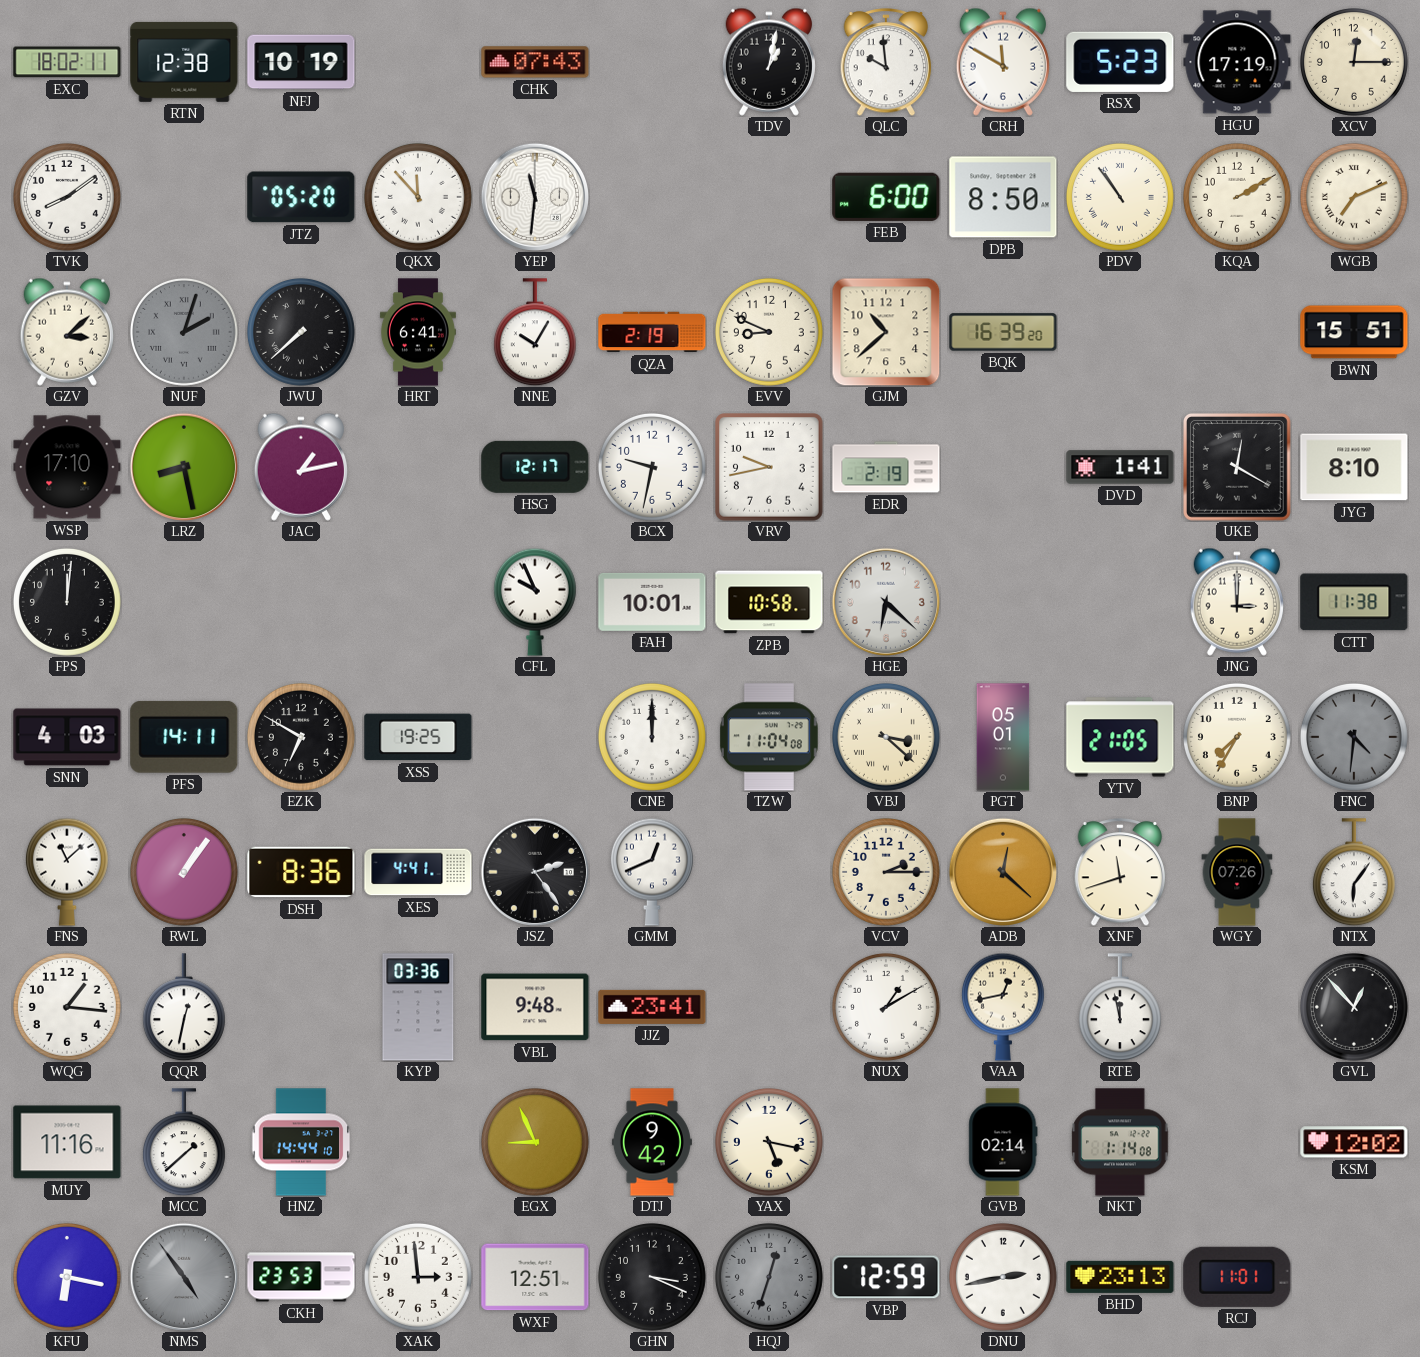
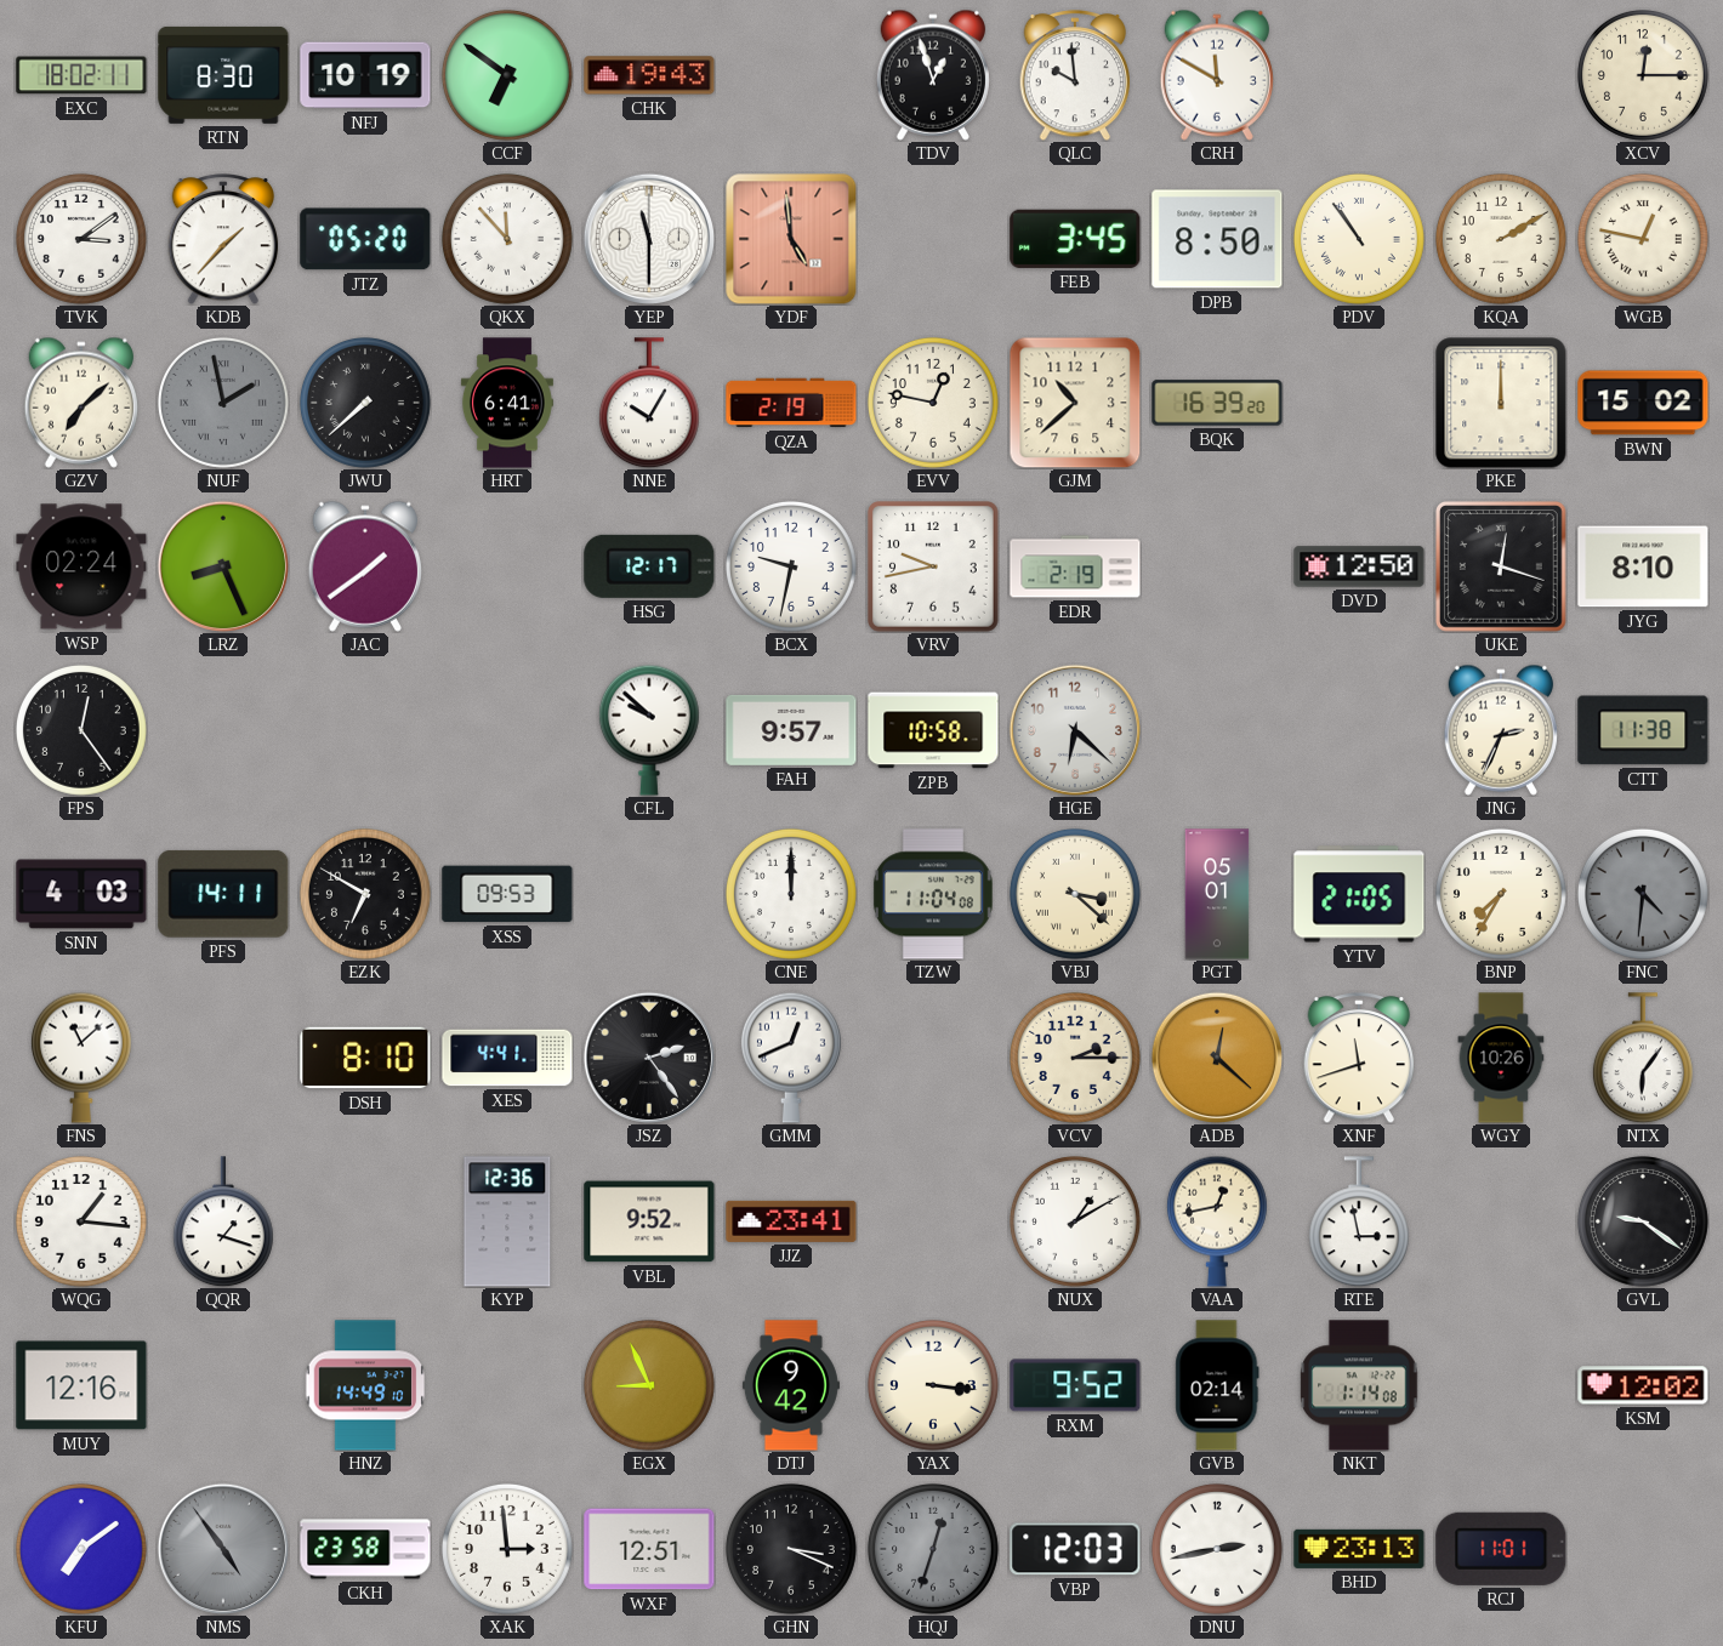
RTN: 12:38 -> 8:30
CCF: none -> 6:51
CHK: 07:43 -> 19:43
TDV: 1:02 -> 12:57
RSX: 5:23 -> none
HGU: 17:19 -> none
TVK: 8:09 -> 3:09
KDB: none -> 1:37
YEP: 11:31 -> 11:30
YDF: none -> 4:59
FEB: 6:00 -> 3:45
WGB: 7:11 -> 12:47
GZV: 3:08 -> 7:08
NUF: 2:03 -> 1:58
EVV: 8:49 -> 12:47
PKE: none -> 12:00
BWN: 15:51 -> 15:02
WSP: 17:10 -> 02:24
LRZ: 8:28 -> 8:26
JAC: 1:13 -> 1:39
DVD: 1:41 -> 12:50
UKE: 12:20 -> 12:18
FPS: 12:01 -> 12:24
CFL: 9:56 -> 9:52
FAH: 10:01 -> 9:57
JNG: 3:00 -> 2:34
XSS: 19:25 -> 09:53
RWL: 1:06 -> none
DSH: 8:36 -> 8:10
WGY: 07:26 -> 10:26
QQR: 12:32 -> 1:18
KYP: 03:36 -> 12:36
VBL: 9:48 -> 9:52
RTE: 11:58 -> 2:58
GVL: 12:53 -> 9:21
MUY: 11:16 -> 12:16
MCC: 1:38 -> none
HNZ: 14:44 -> 14:49
YAX: 5:17 -> 3:16
RXM: none -> 9:52
KFU: 6:17 -> 7:09
CKH: 23:53 -> 23:58
VBP: 12:59 -> 12:03
